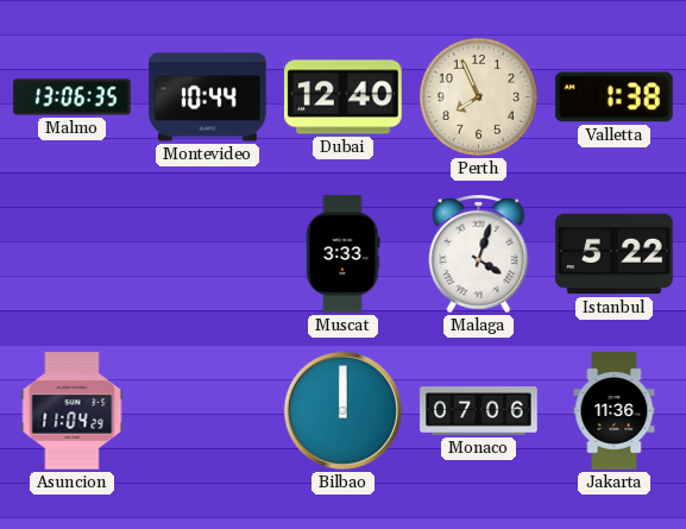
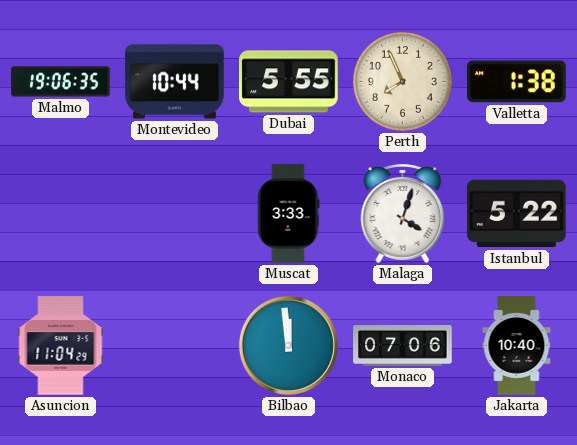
Malmo: 13:06 -> 19:06
Dubai: 12:40 -> 5:55
Bilbao: 12:00 -> 11:59
Jakarta: 11:36 -> 10:40
